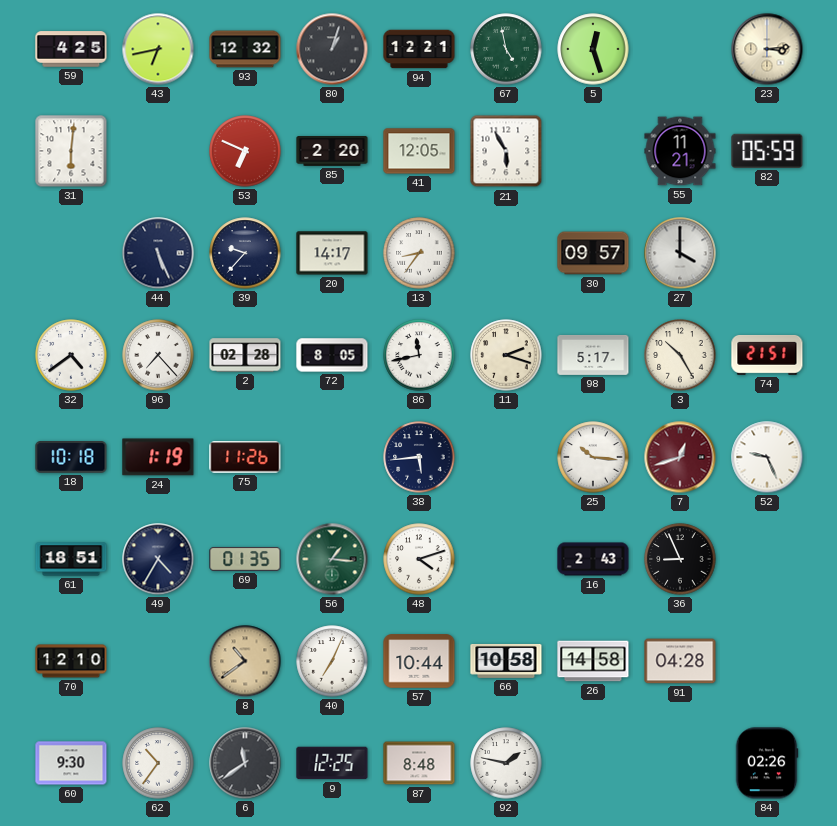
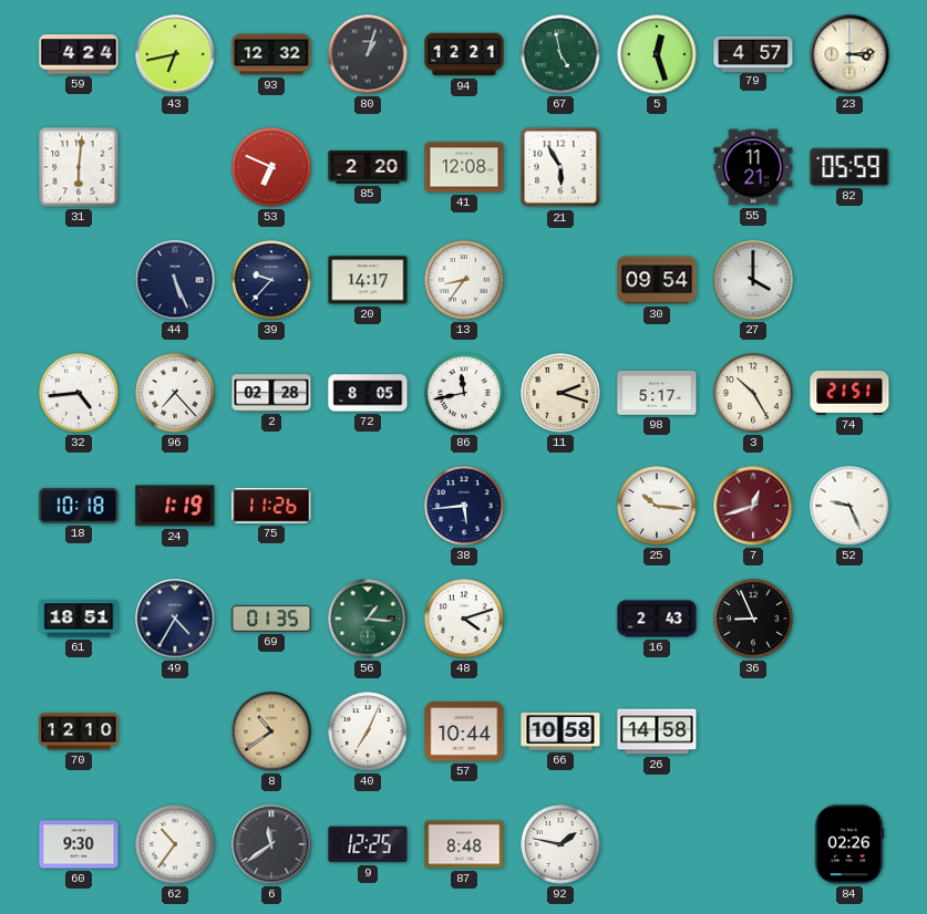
59: 4:25 -> 4:24
79: none -> 4:57
41: 12:05 -> 12:08
30: 09:57 -> 09:54
32: 4:39 -> 4:44
91: 04:28 -> none
